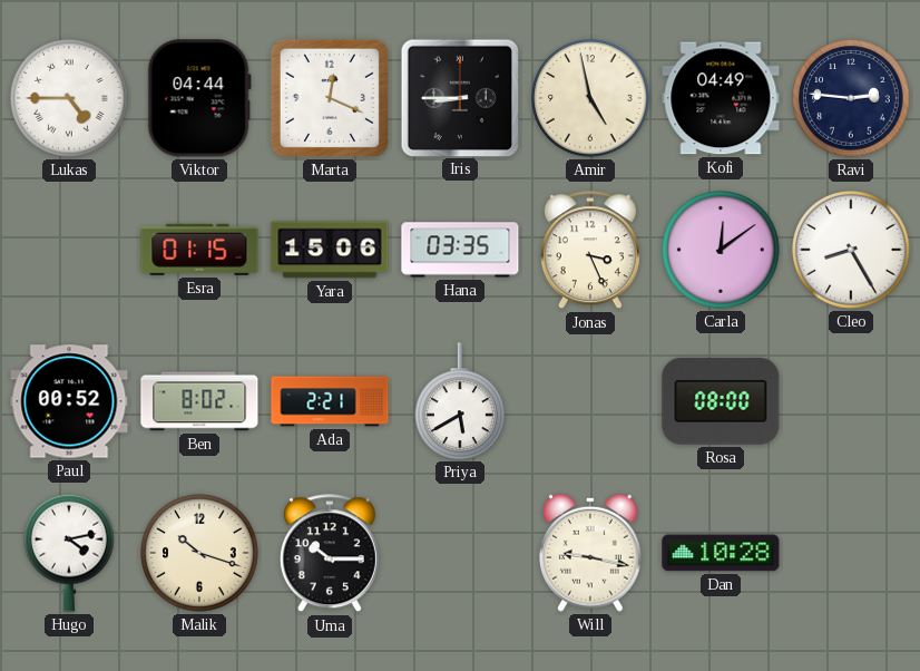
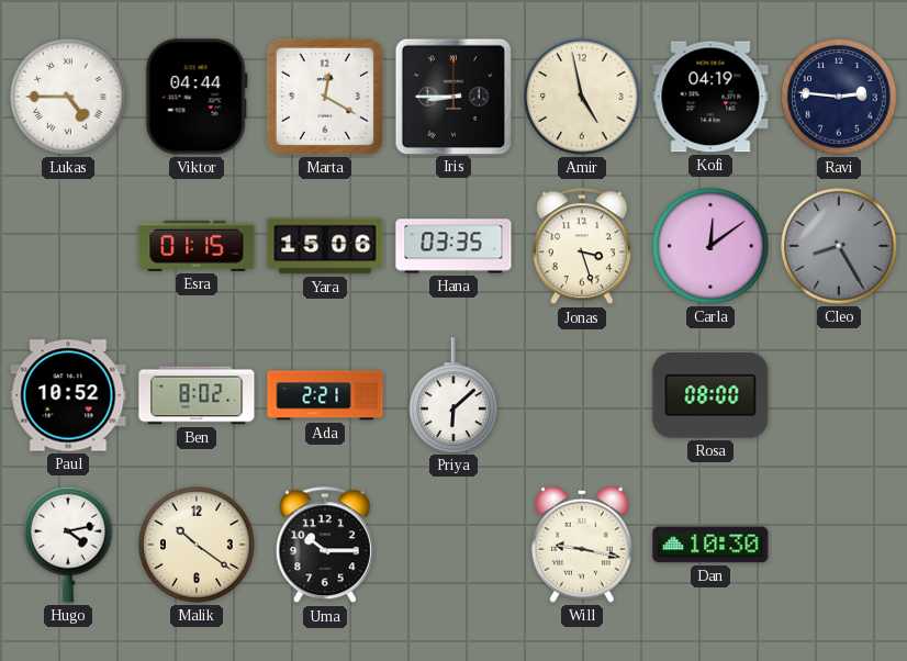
Marta: 12:19 -> 12:20
Kofi: 04:49 -> 04:19
Jonas: 3:26 -> 3:27
Cleo dial: white -> grey
Paul: 00:52 -> 10:52
Priya: 5:40 -> 6:08
Malik: 10:18 -> 10:21
Dan: 10:28 -> 10:30
